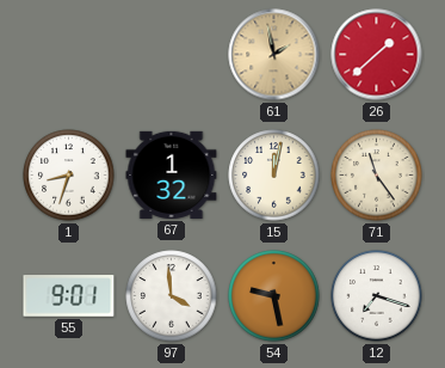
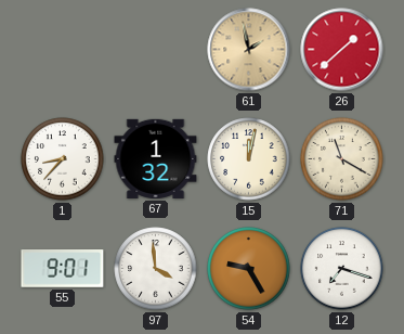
1: 8:33 -> 8:37
71: 11:24 -> 11:20
54: 9:28 -> 9:25
